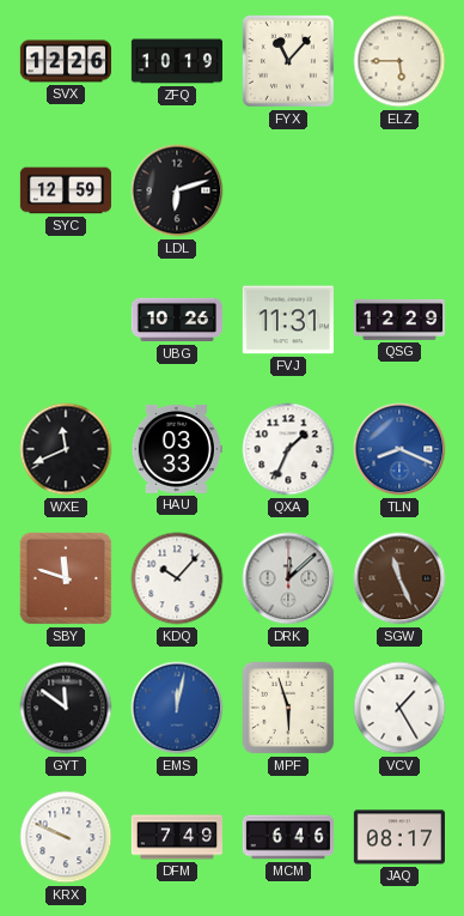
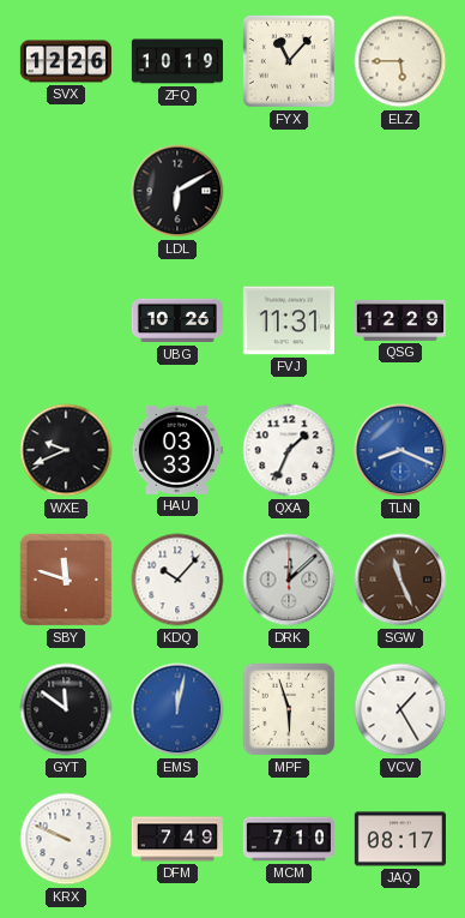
SYC: 12:59 -> none
LDL: 6:12 -> 6:10
WXE: 11:41 -> 9:41
MCM: 6:46 -> 7:10
